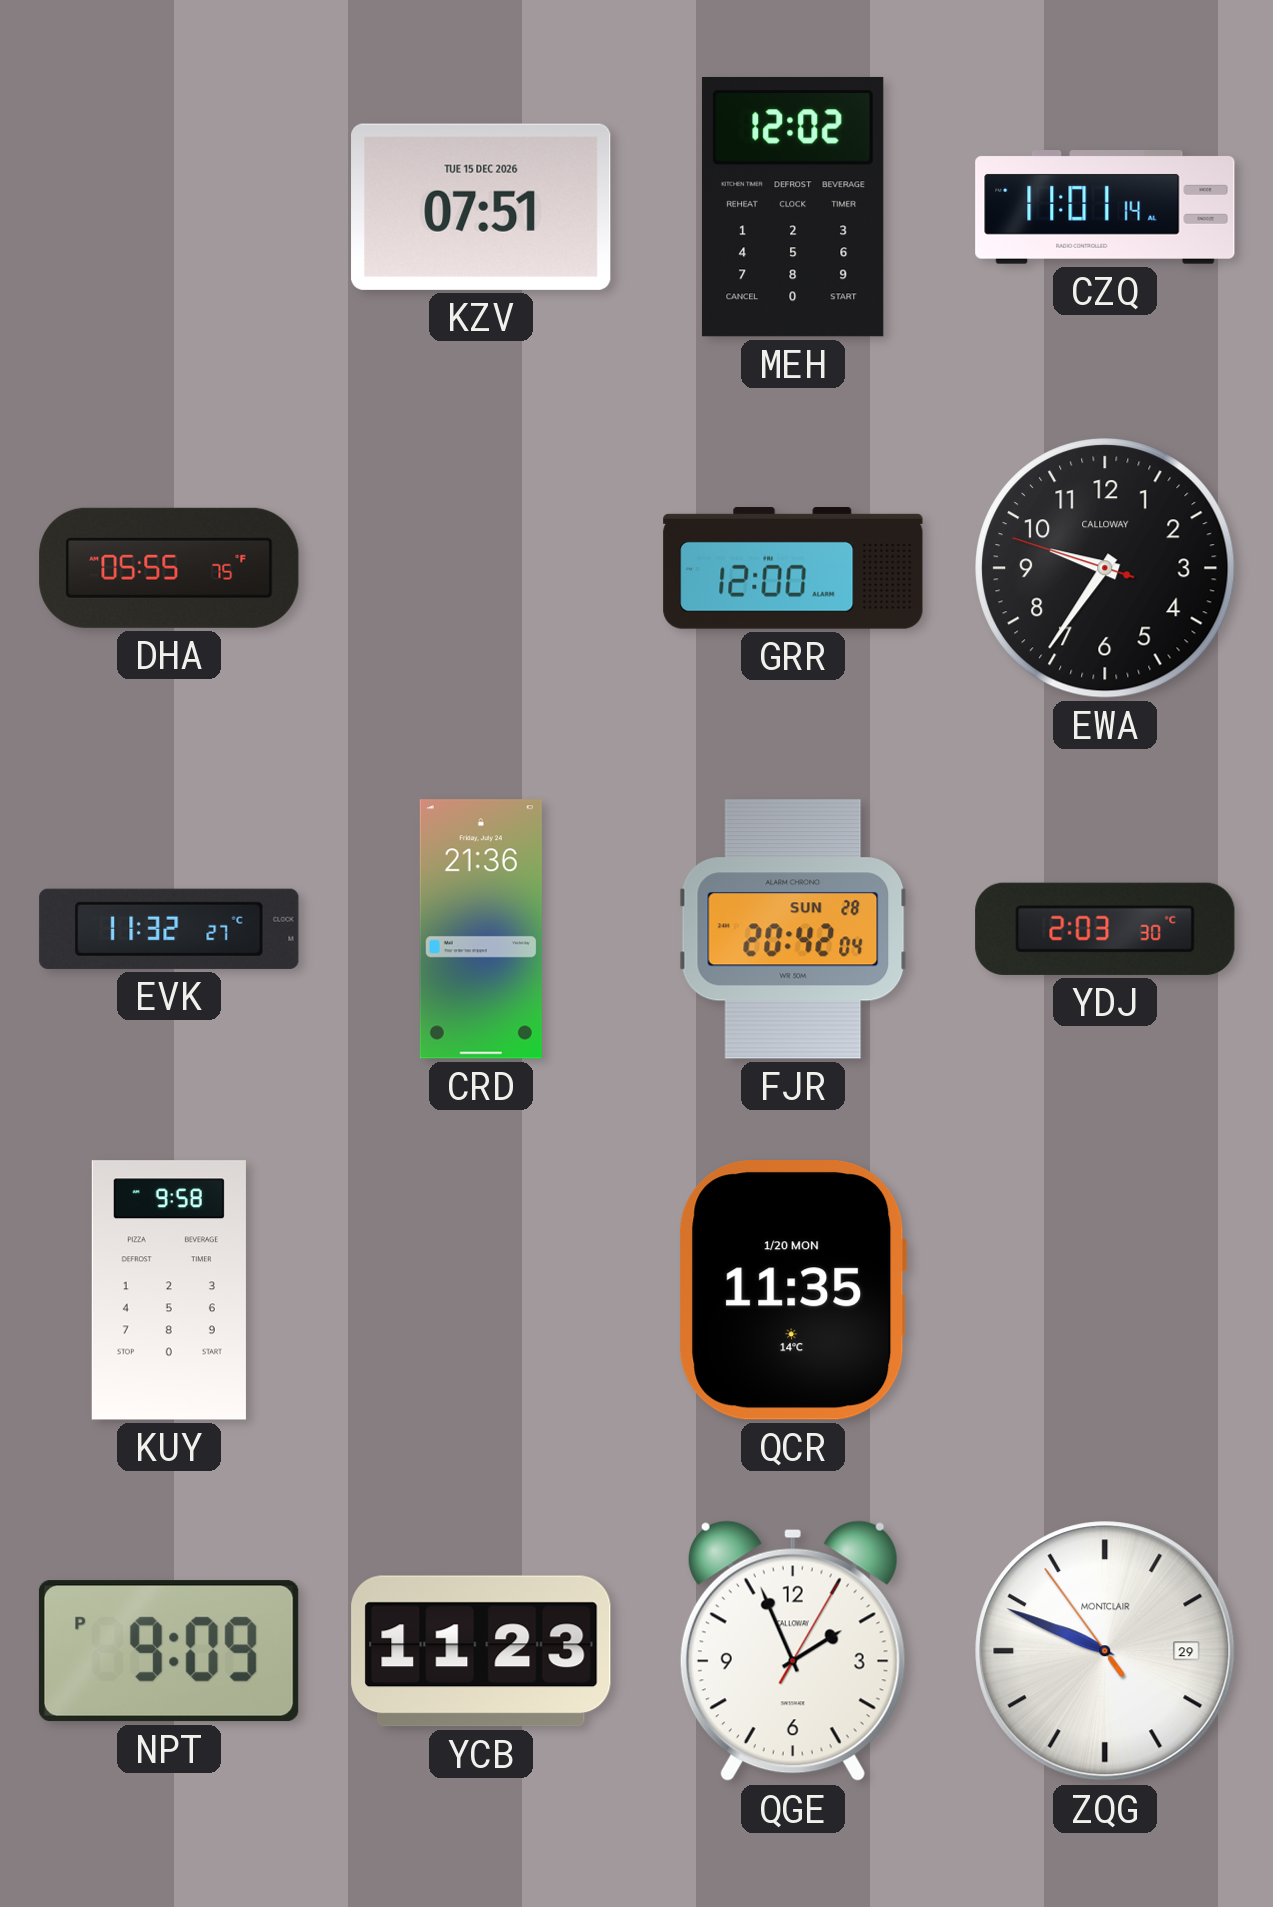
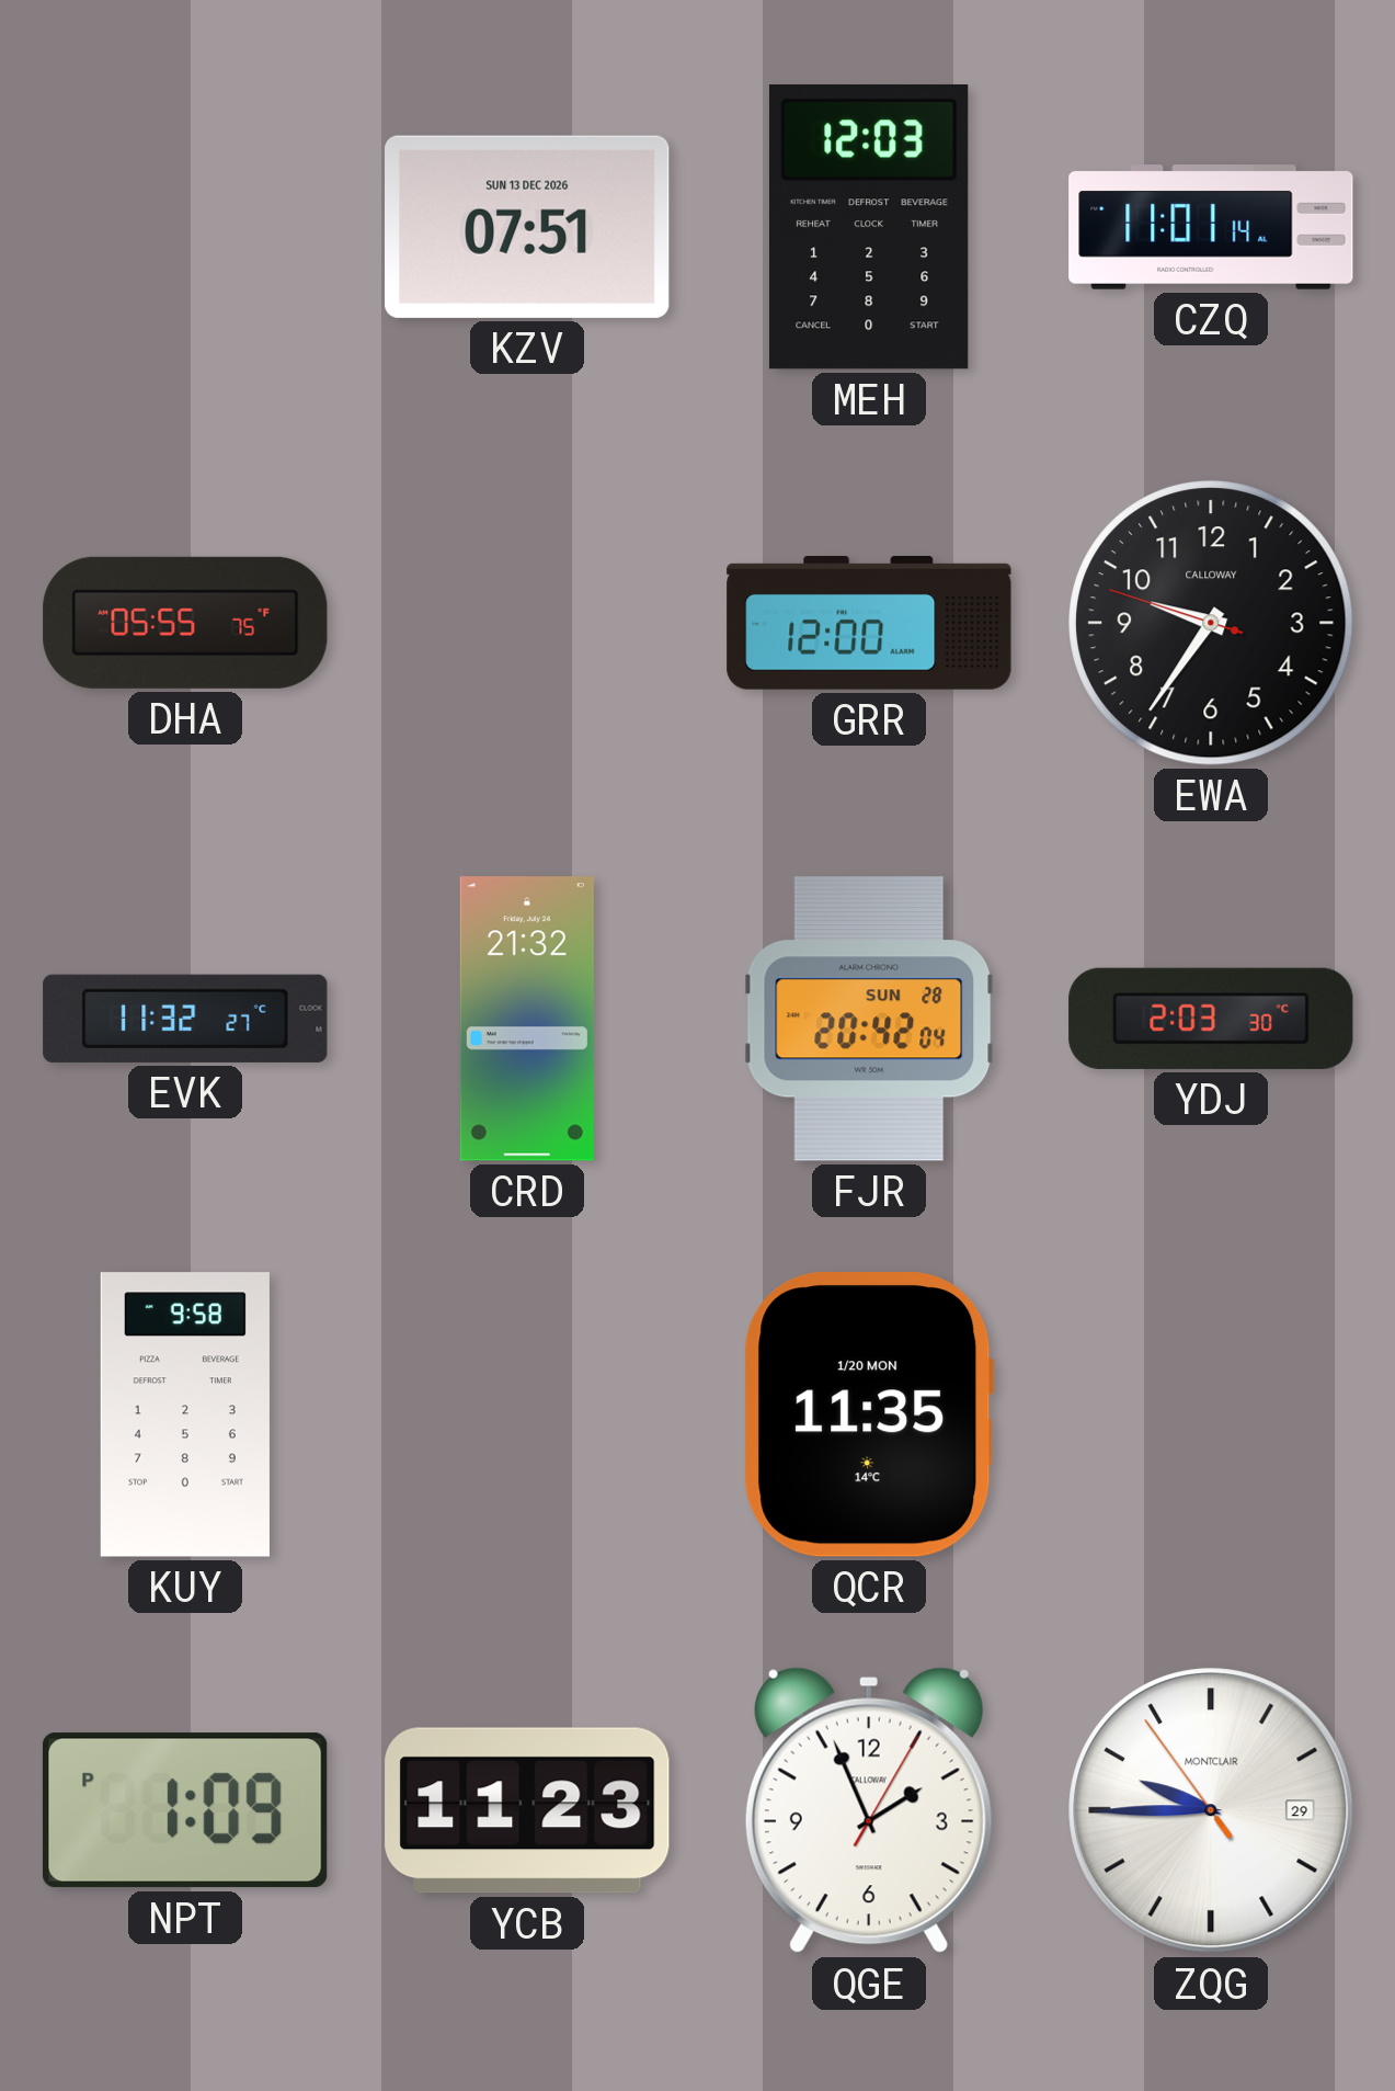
KZV date: TUE 15 DEC 2026 -> SUN 13 DEC 2026
MEH: 12:02 -> 12:03
CRD: 21:36 -> 21:32
NPT: 9:09 -> 1:09
ZQG: 9:48 -> 9:44
